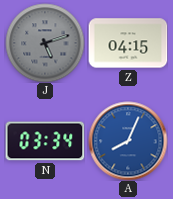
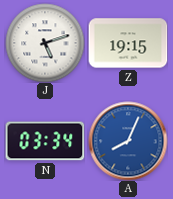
J dial: grey -> white
Z: 04:15 -> 19:15
